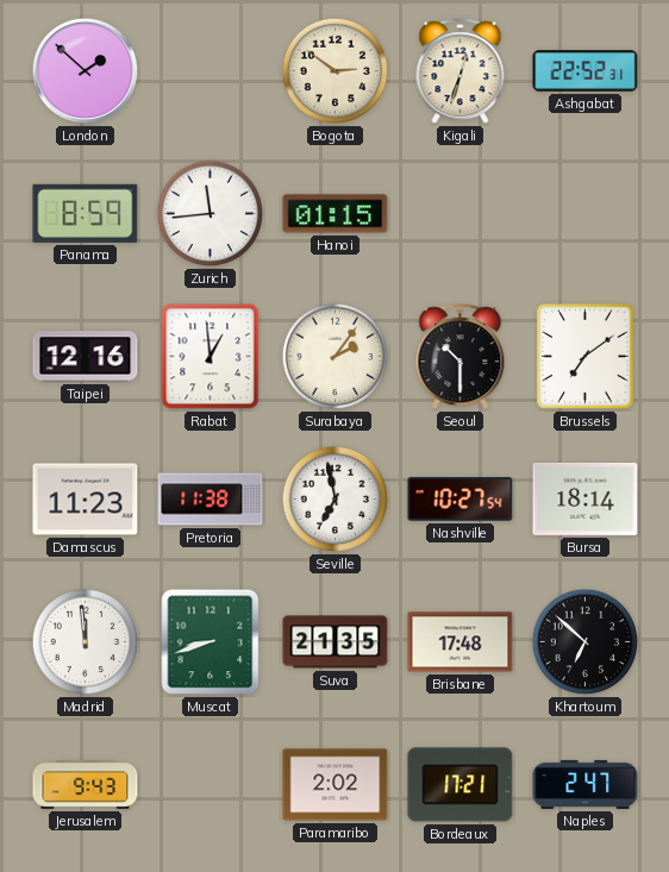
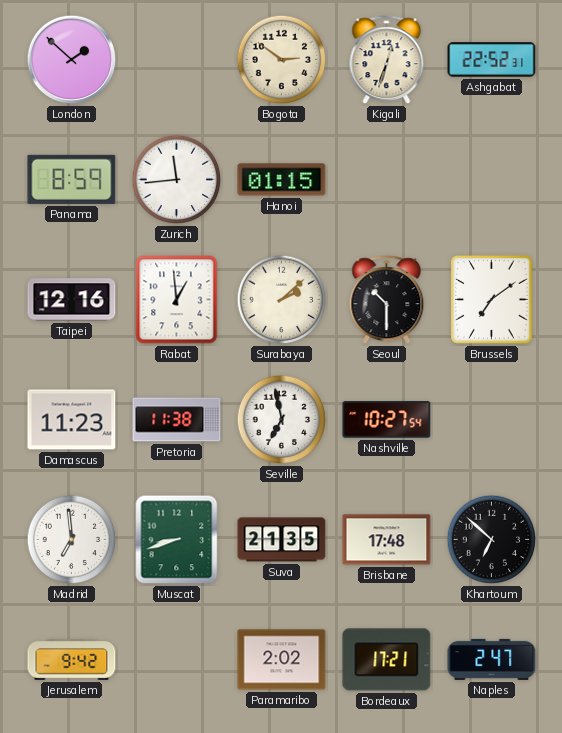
Surabaya: 2:06 -> 2:08
Bursa: 18:14 -> none
Madrid: 11:59 -> 6:59
Jerusalem: 9:43 -> 9:42
